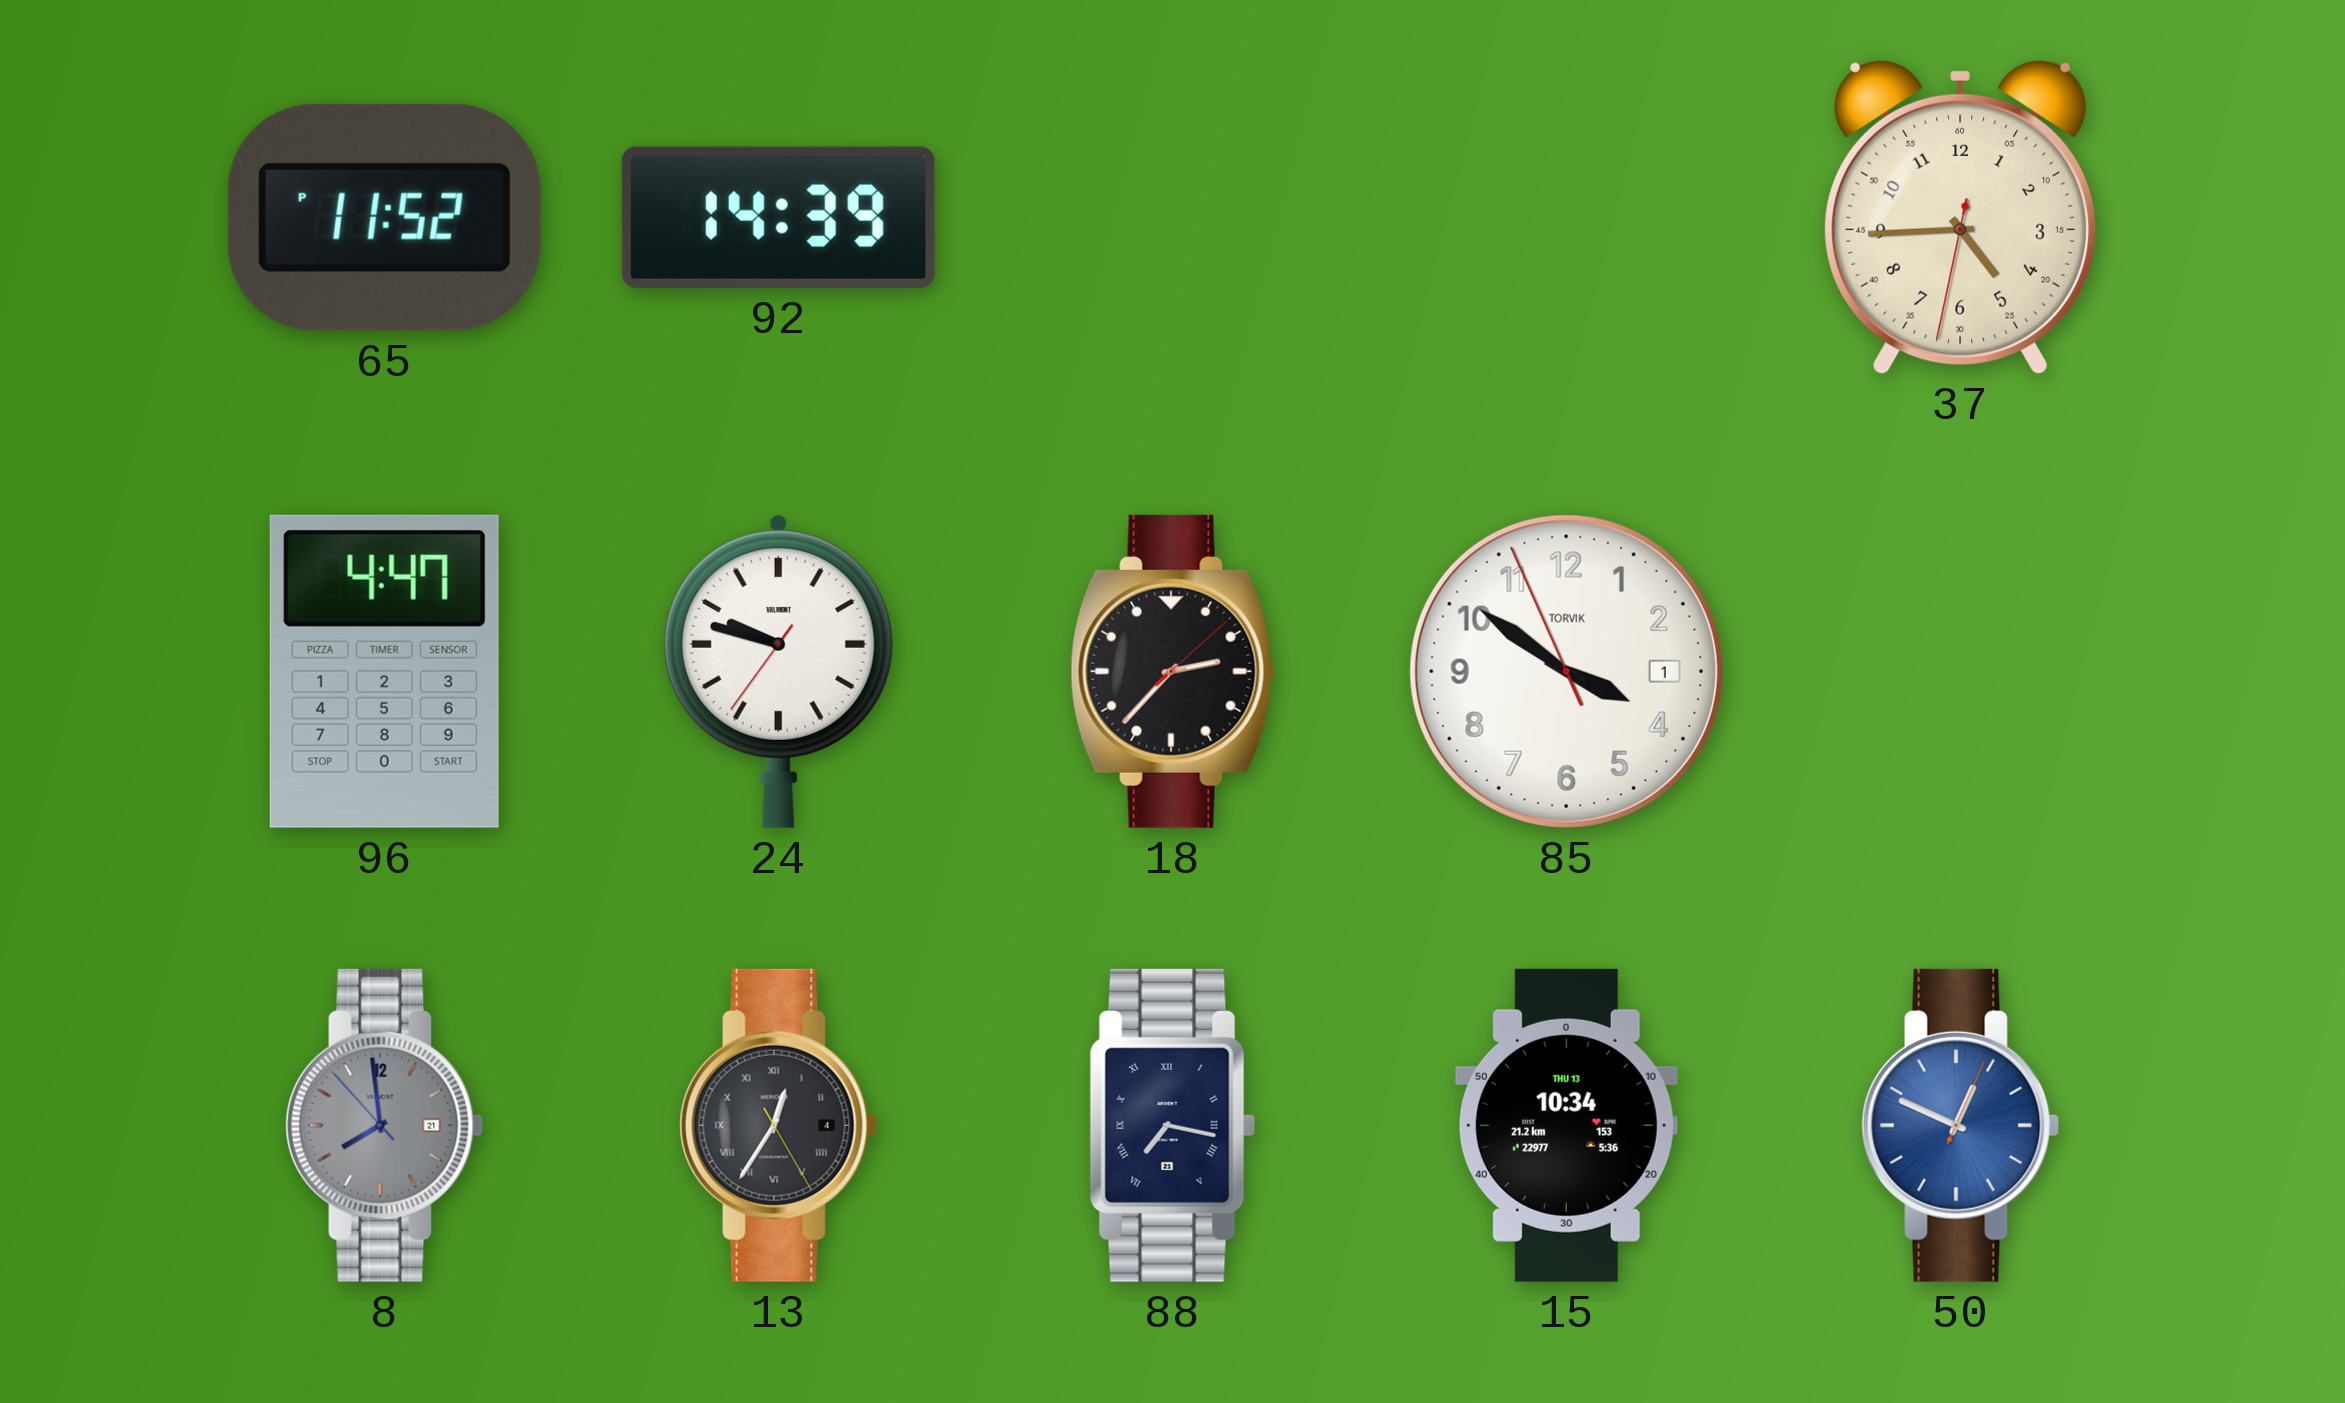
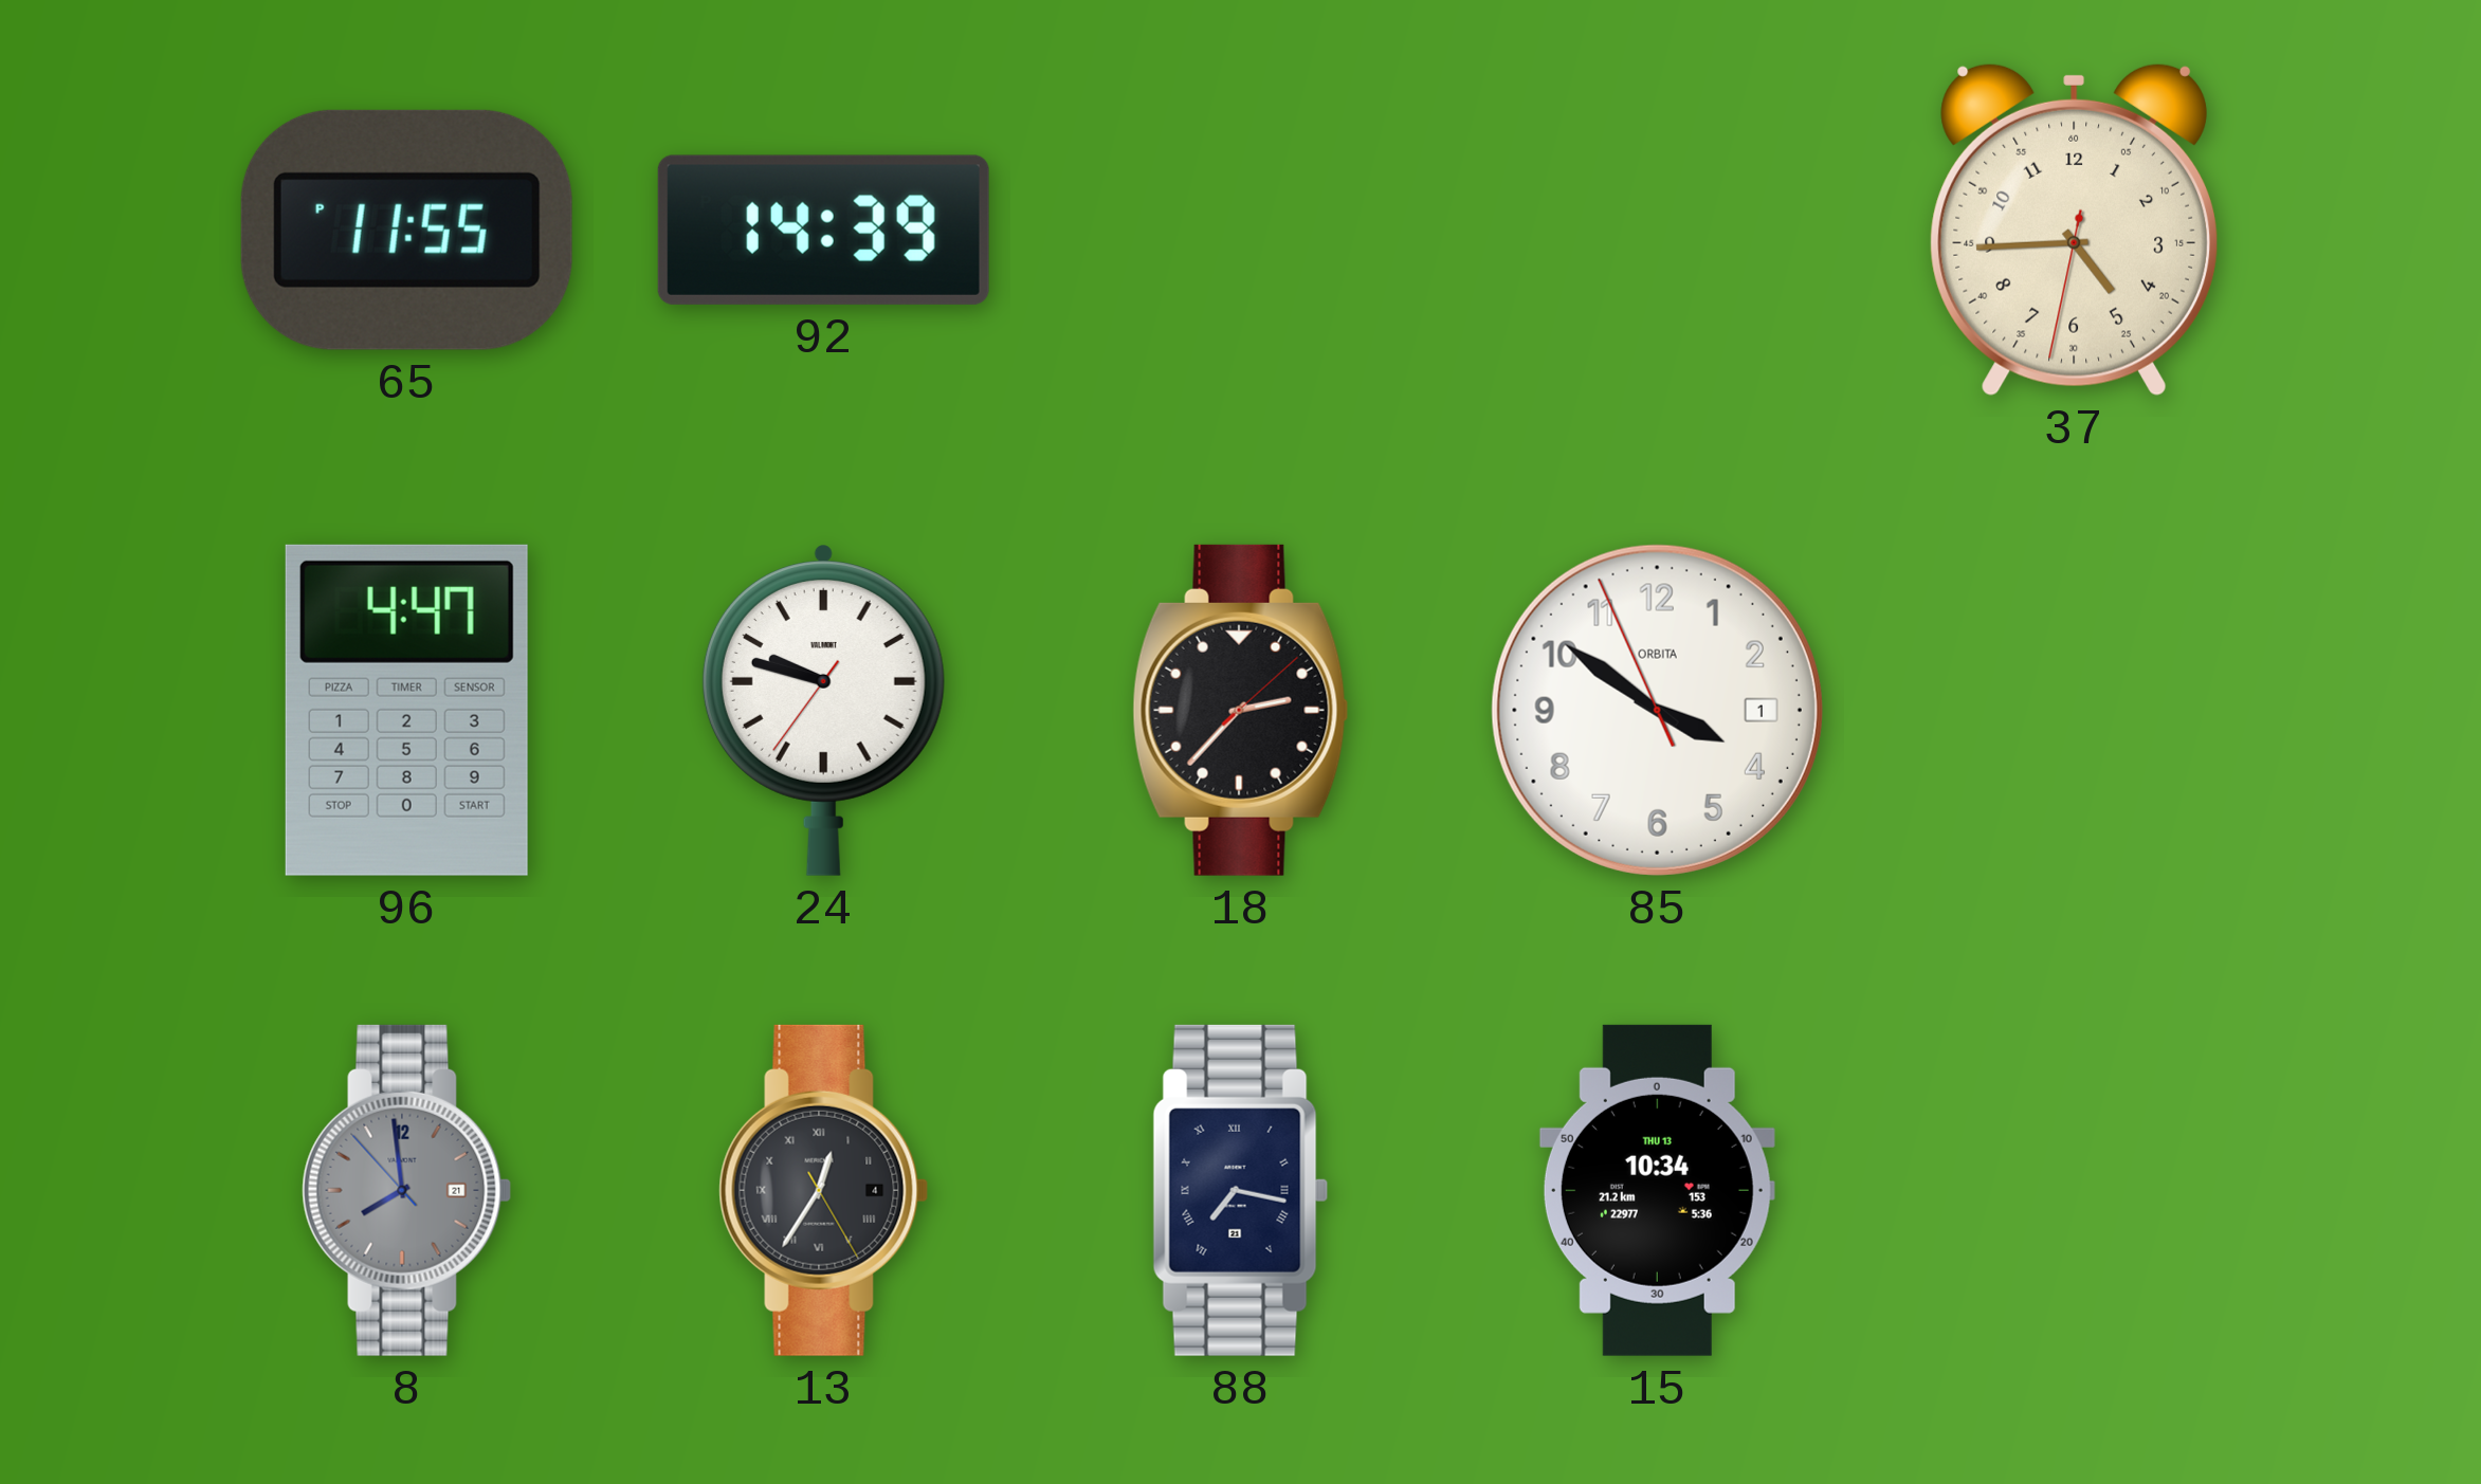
65: 11:52 -> 11:55
85 brand: TORVIK -> ORBITA
50: 12:49 -> none
